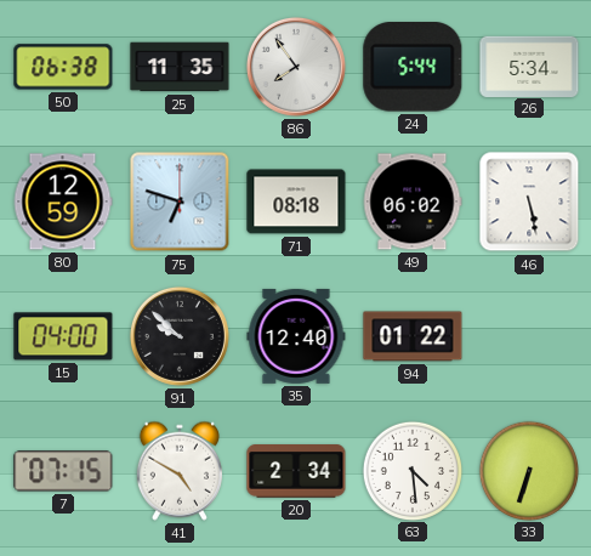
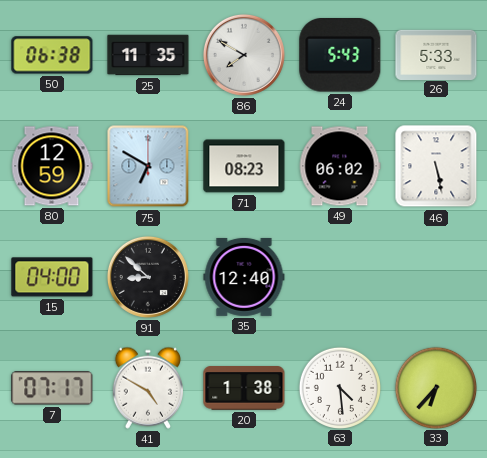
86: 7:54 -> 7:50
24: 5:44 -> 5:43
26: 5:34 -> 5:33
75: 6:48 -> 6:50
71: 08:18 -> 08:23
91: 9:52 -> 8:52
94: 01:22 -> none
7: 07:15 -> 07:17
20: 2:34 -> 1:38
33: 6:33 -> 6:37
